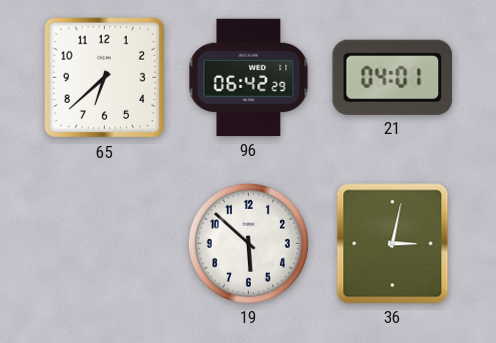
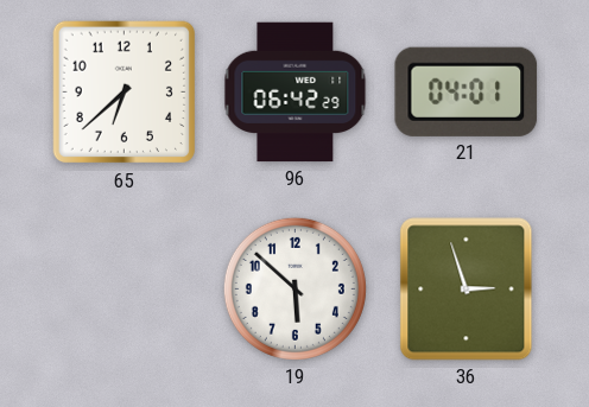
36: 3:02 -> 2:57
